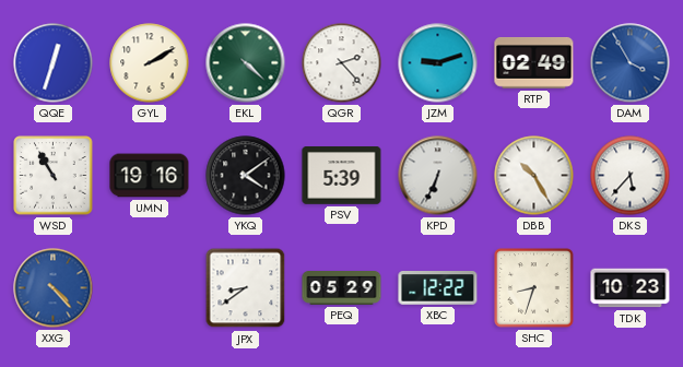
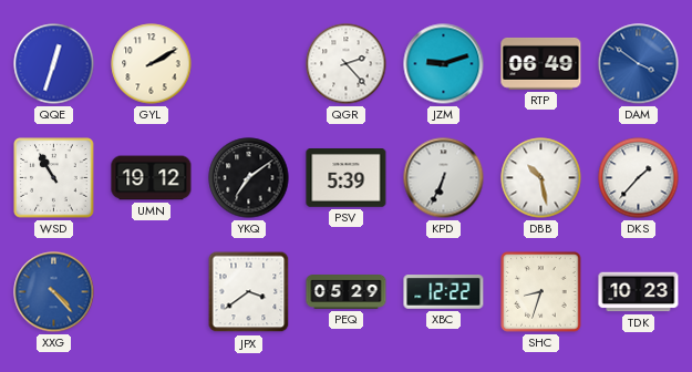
EKL: 4:22 -> none
RTP: 02:49 -> 06:49
DAM: 3:55 -> 3:51
UMN: 19:16 -> 19:12
YKQ: 4:09 -> 7:09
DBB: 10:25 -> 10:28
DKS: 5:37 -> 1:37
JPX: 8:39 -> 3:39
